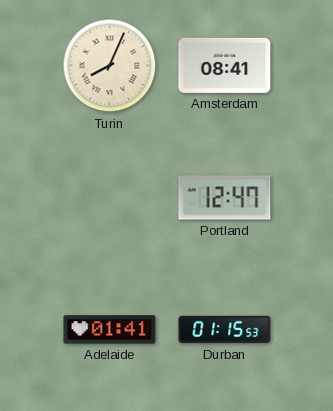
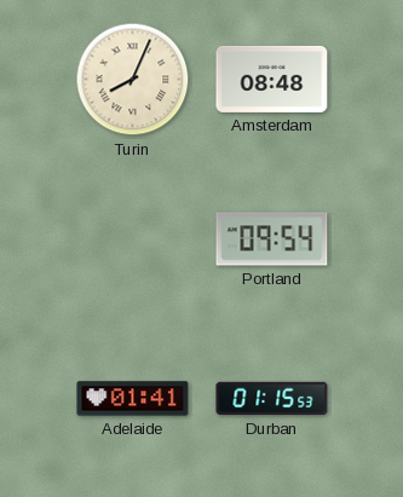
Amsterdam: 08:41 -> 08:48
Portland: 12:47 -> 09:54
